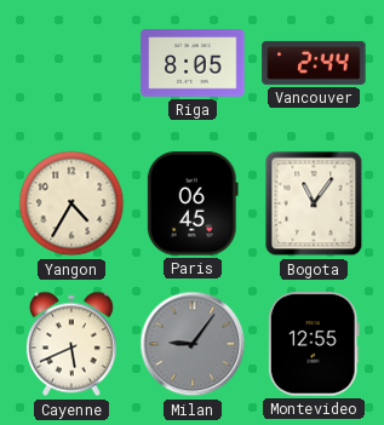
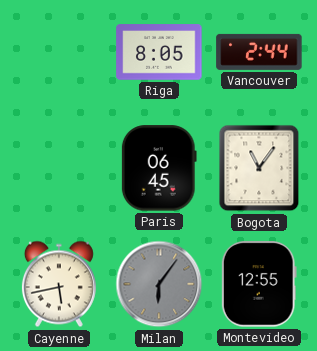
Yangon: 4:35 -> none
Cayenne: 5:41 -> 5:43
Milan: 9:06 -> 6:06
